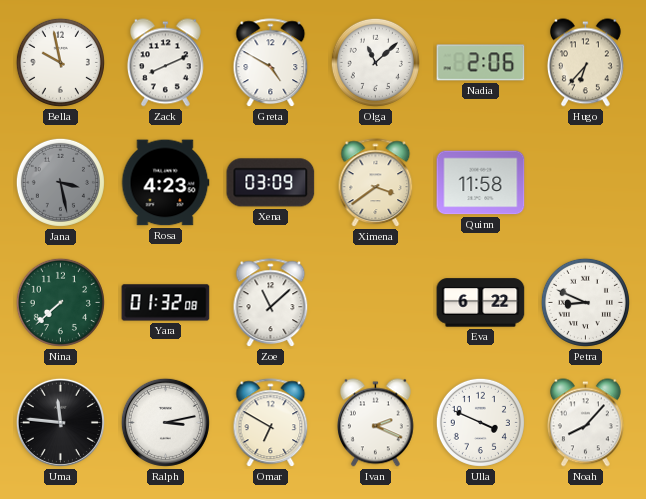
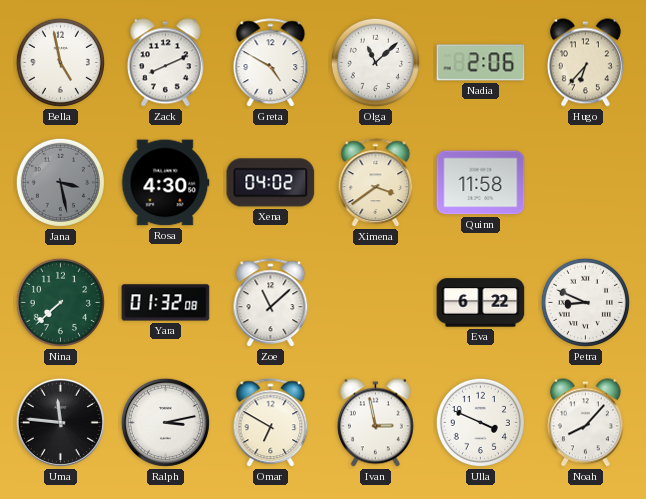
Bella: 9:58 -> 4:58
Rosa: 4:23 -> 4:30
Xena: 03:09 -> 04:02
Ivan: 2:19 -> 2:58
